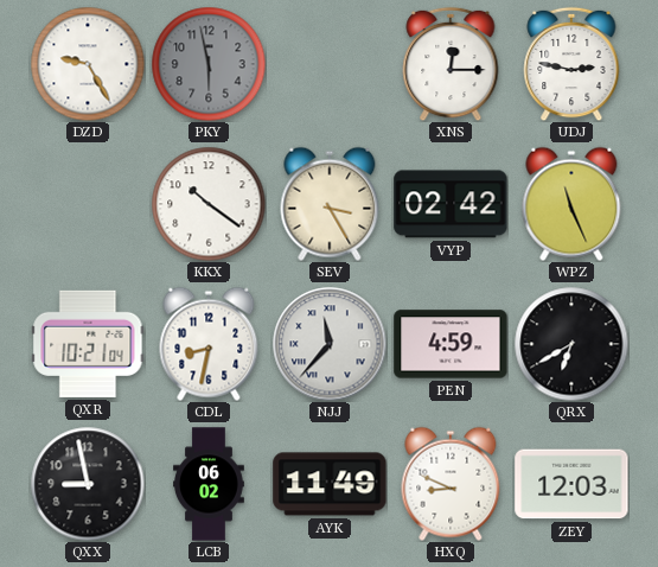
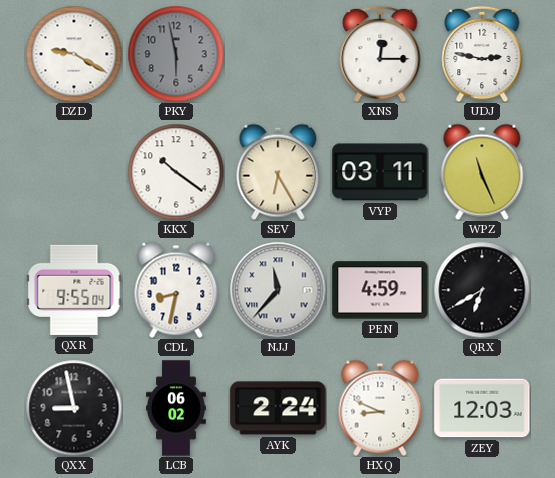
DZD: 9:25 -> 9:20
SEV: 3:25 -> 6:25
VYP: 02:42 -> 03:11
QXR: 10:21 -> 9:55
AYK: 11:49 -> 2:24
